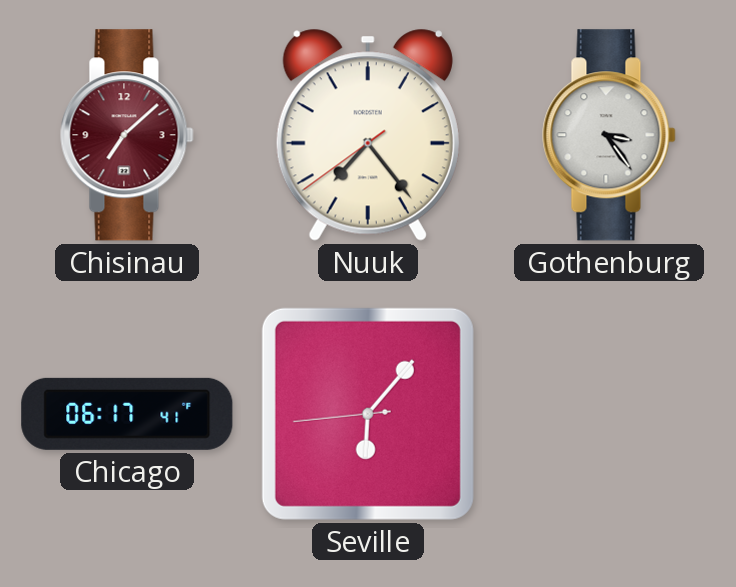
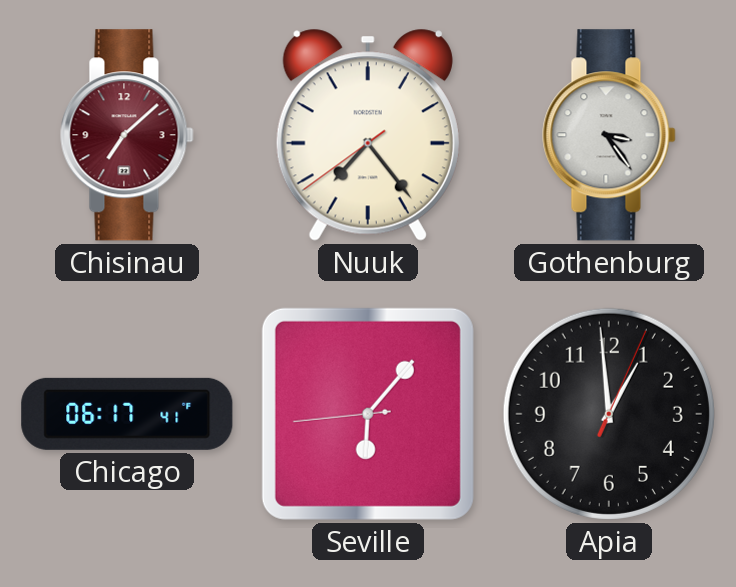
Apia: none -> 12:59
